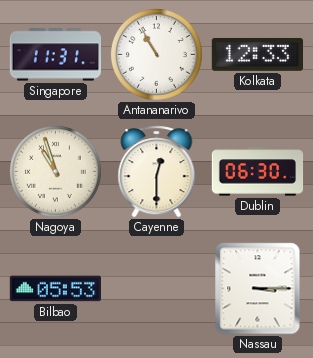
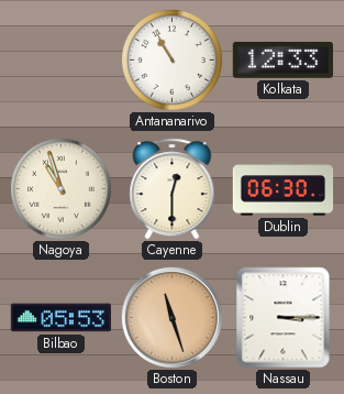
Singapore: 11:31 -> none
Boston: none -> 11:27
